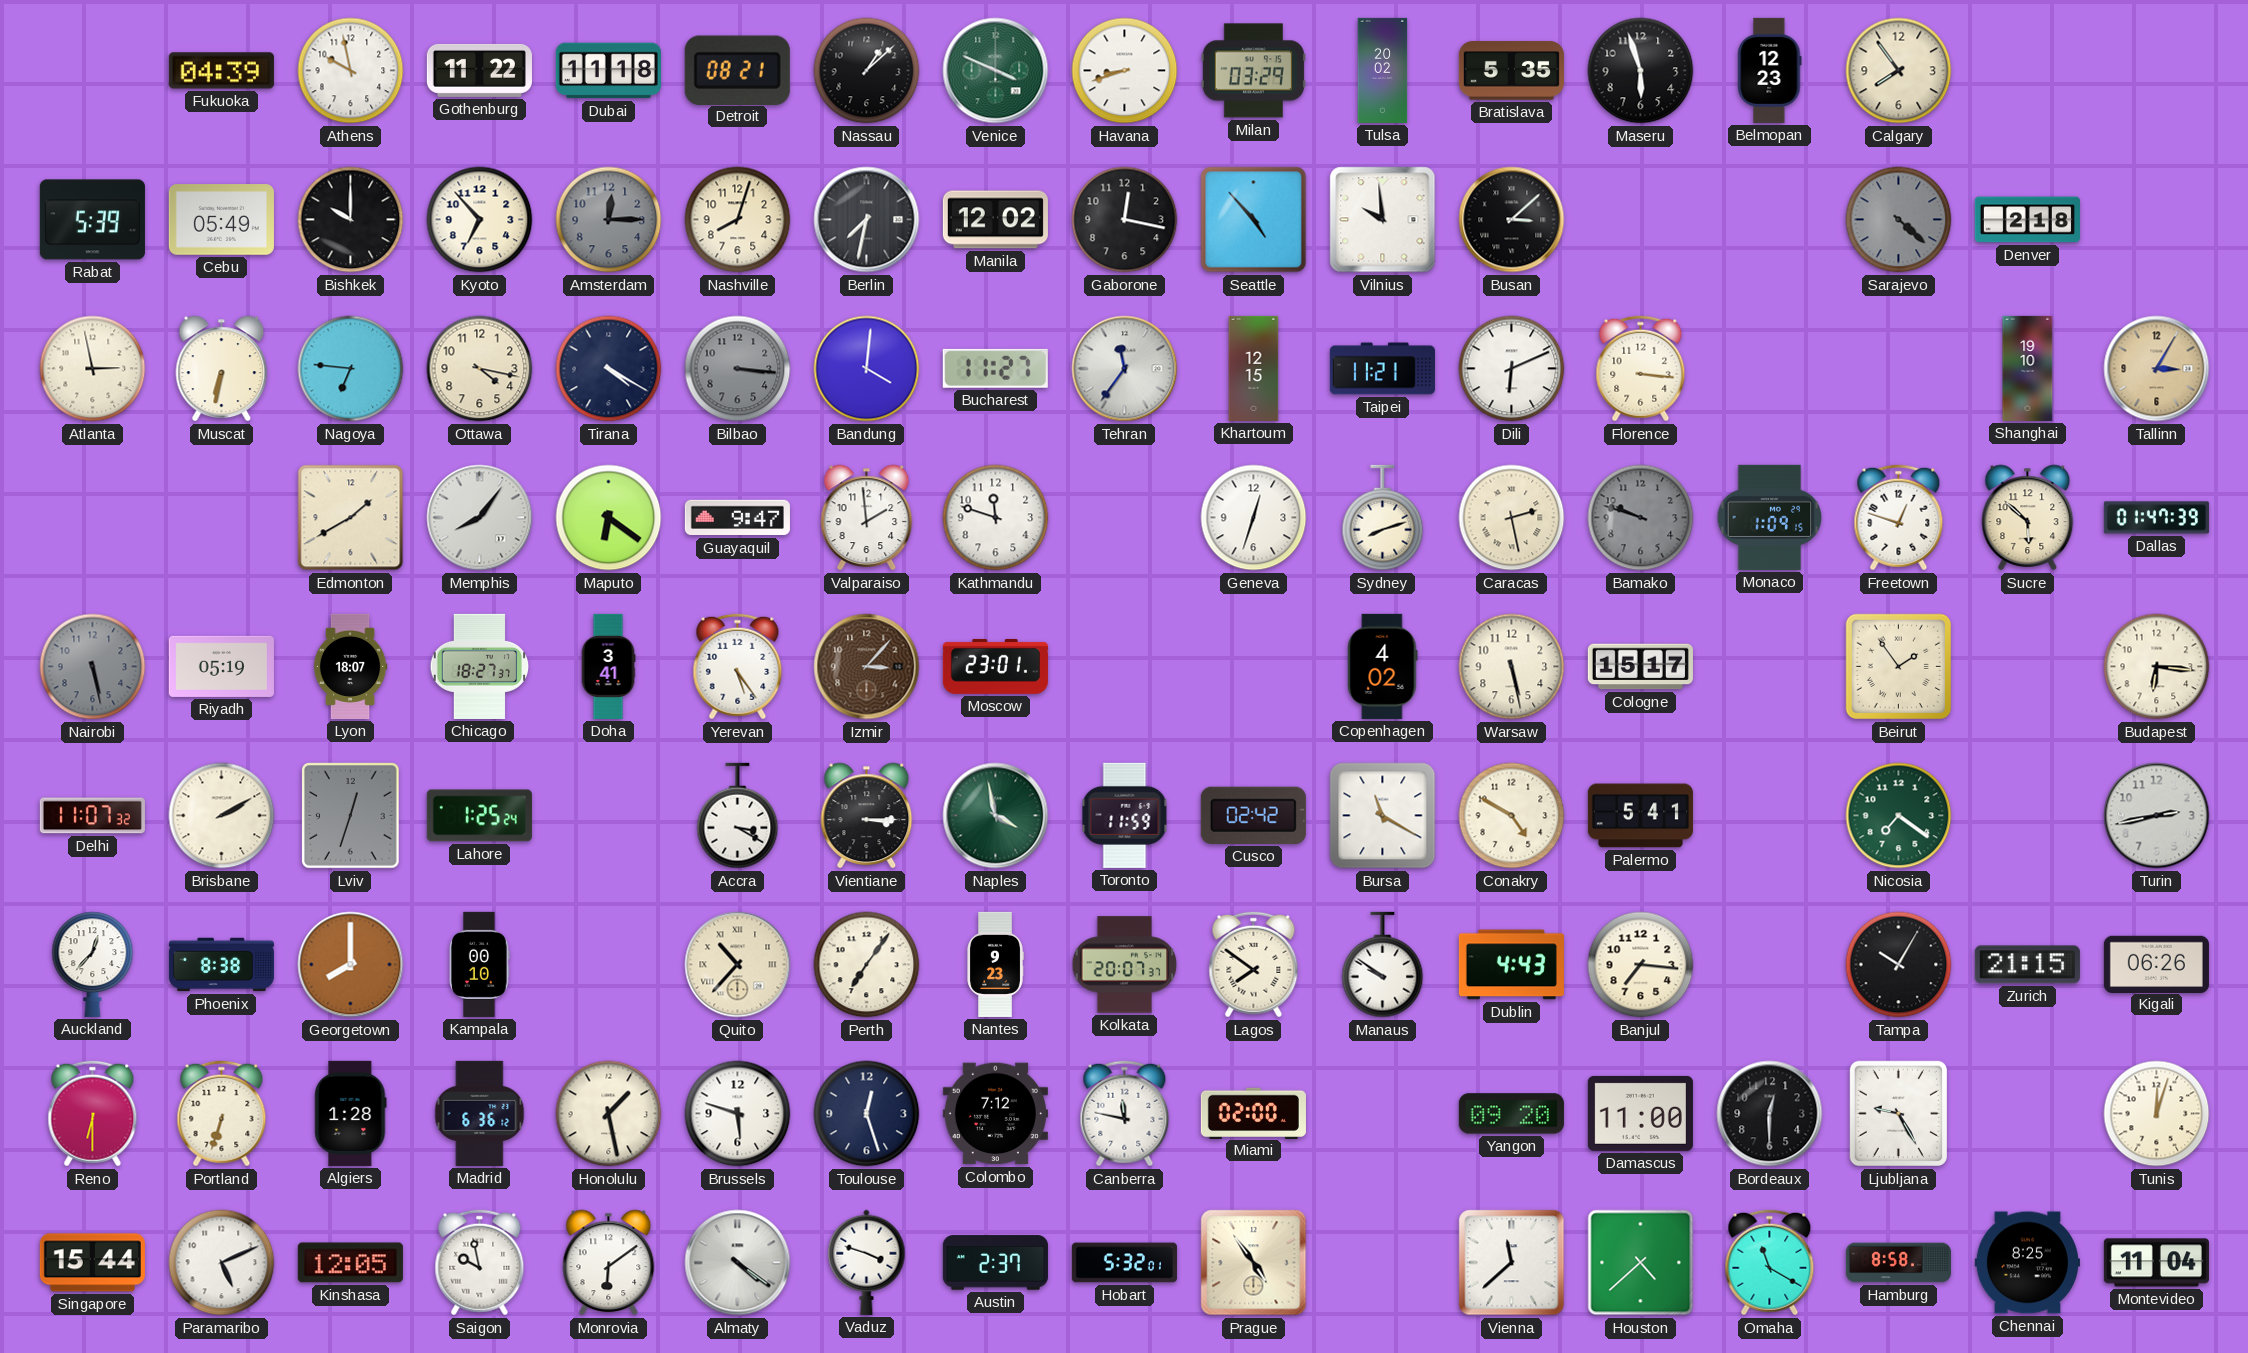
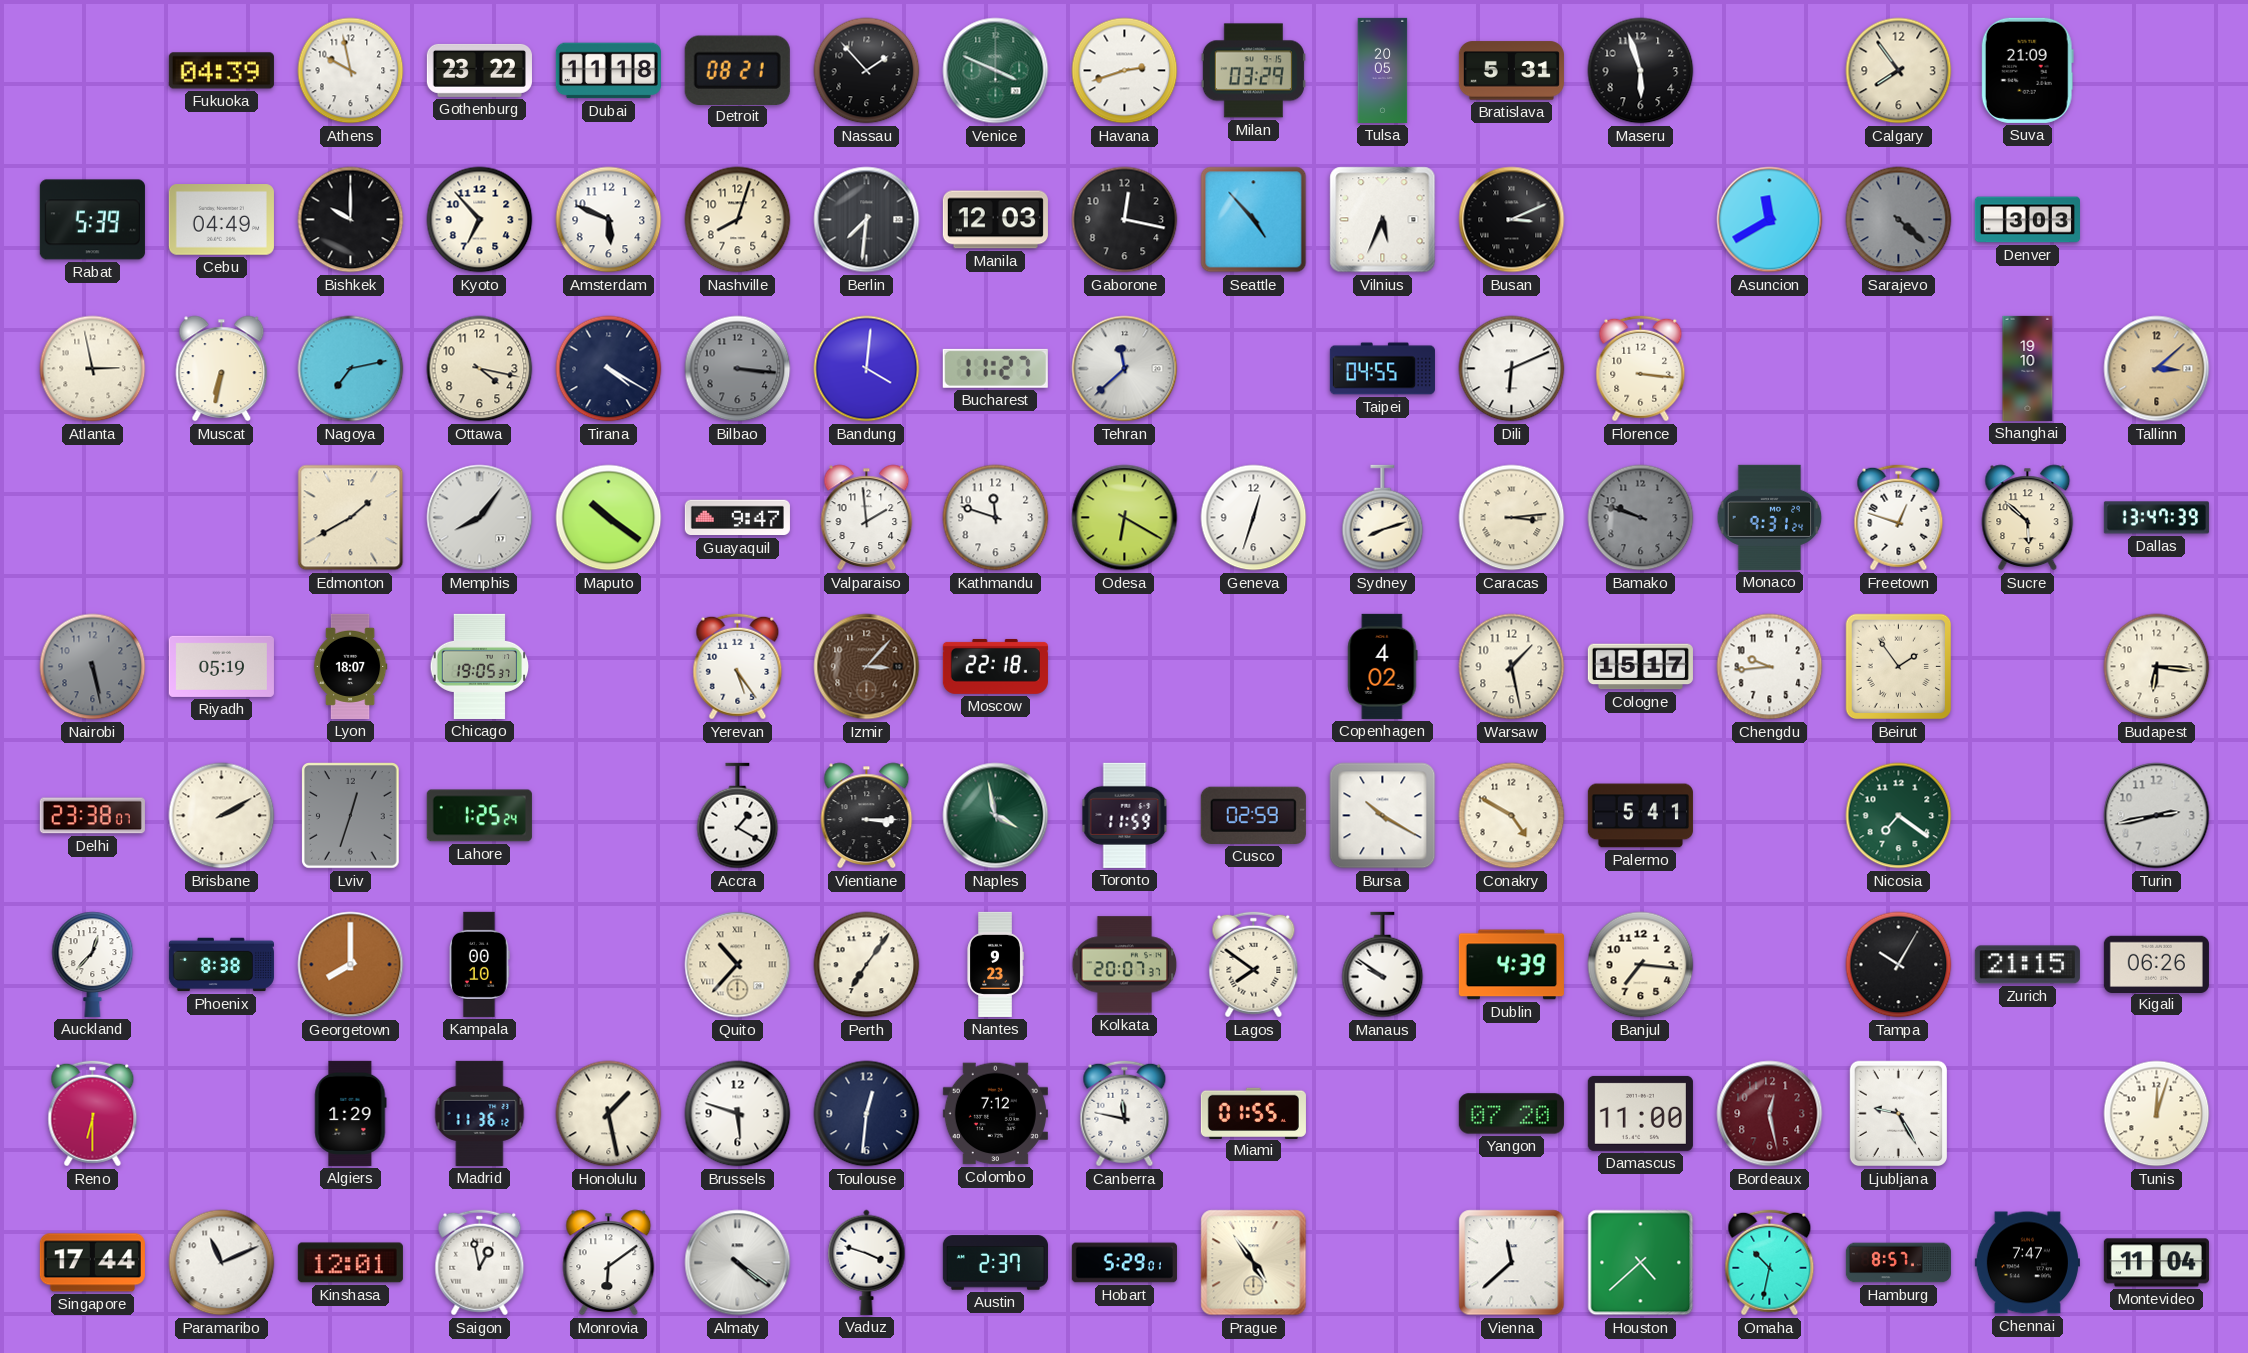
Gothenburg: 11:22 -> 23:22
Nassau: 1:08 -> 1:53
Havana: 8:42 -> 2:42
Tulsa: 20:02 -> 20:05
Bratislava: 5:35 -> 5:31
Belmopan: 12:23 -> none
Suva: none -> 21:09
Cebu: 05:49 -> 04:49
Amsterdam: 12:15 -> 5:49
Amsterdam dial: grey -> white
Berlin: 7:32 -> 7:31
Manila: 12:02 -> 12:03
Vilnius: 9:59 -> 5:34
Busan: 3:08 -> 3:11
Asuncion: none -> 11:40
Denver: 2:18 -> 3:03
Nagoya: 6:46 -> 7:13
Tehran: 11:36 -> 11:38
Khartoum: 12:15 -> none
Taipei: 11:21 -> 04:55
Tallinn: 3:05 -> 3:08
Maputo: 6:21 -> 10:21
Odesa: none -> 6:20
Caracas: 2:28 -> 3:14
Monaco: 1:09 -> 9:31
Dallas: 01:47 -> 13:47
Chicago: 18:27 -> 19:05
Doha: 3:41 -> none
Moscow: 23:01 -> 22:18
Warsaw: 5:28 -> 1:28
Chengdu: none -> 9:44
Delhi: 11:07 -> 23:38
Accra: 3:20 -> 1:20
Cusco: 02:42 -> 02:59
Bursa: 11:20 -> 10:20
Dublin: 4:43 -> 4:39
Portland: 6:33 -> none
Algiers: 1:28 -> 1:29
Madrid: 6:36 -> 11:36
Toulouse: 12:27 -> 12:31
Miami: 02:00 -> 01:55
Yangon: 09:20 -> 07:20
Bordeaux: 12:30 -> 12:28
Bordeaux dial: black -> burgundy
Singapore: 15:44 -> 17:44
Paramaribo: 5:11 -> 11:11
Kinshasa: 12:05 -> 12:01
Saigon: 9:58 -> 12:58
Hobart: 5:32 -> 5:29
Omaha: 11:20 -> 10:32
Hamburg: 8:58 -> 8:57
Chennai: 8:25 -> 7:47
